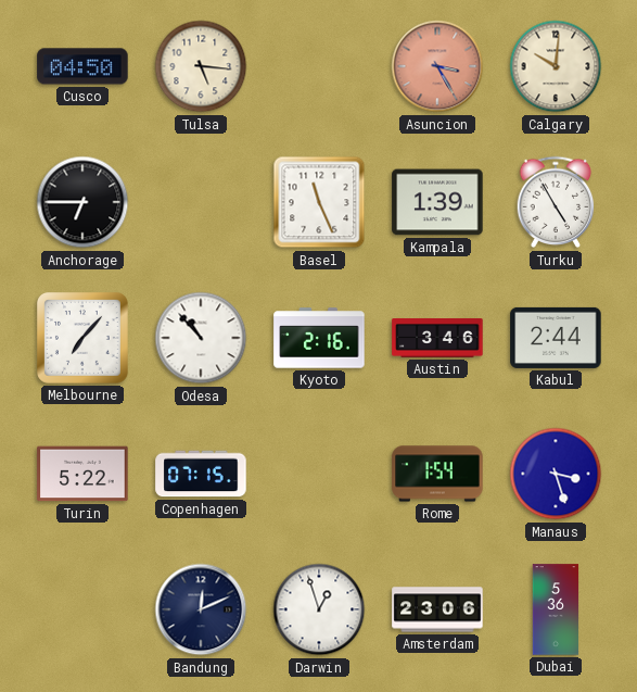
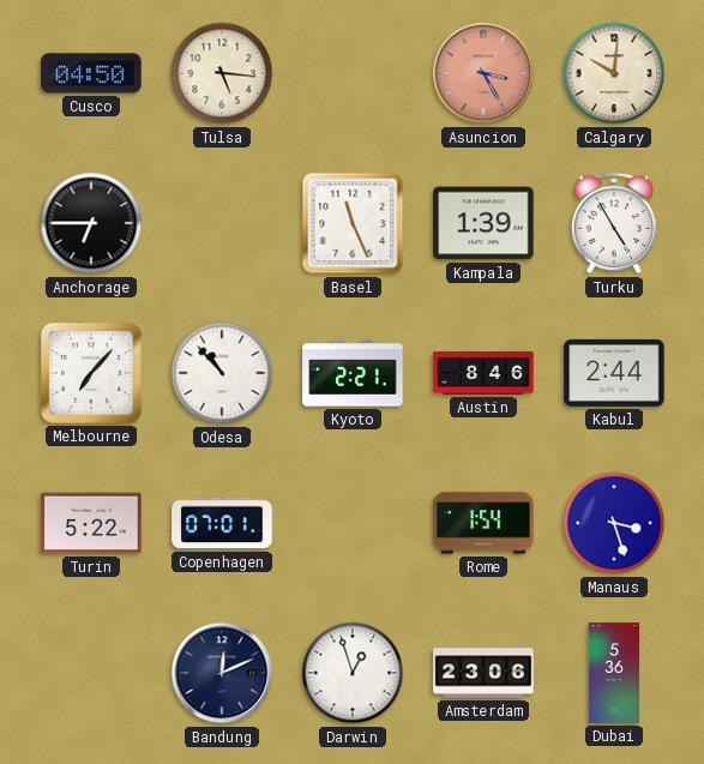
Kyoto: 2:16 -> 2:21
Austin: 3:46 -> 8:46
Copenhagen: 07:15 -> 07:01
